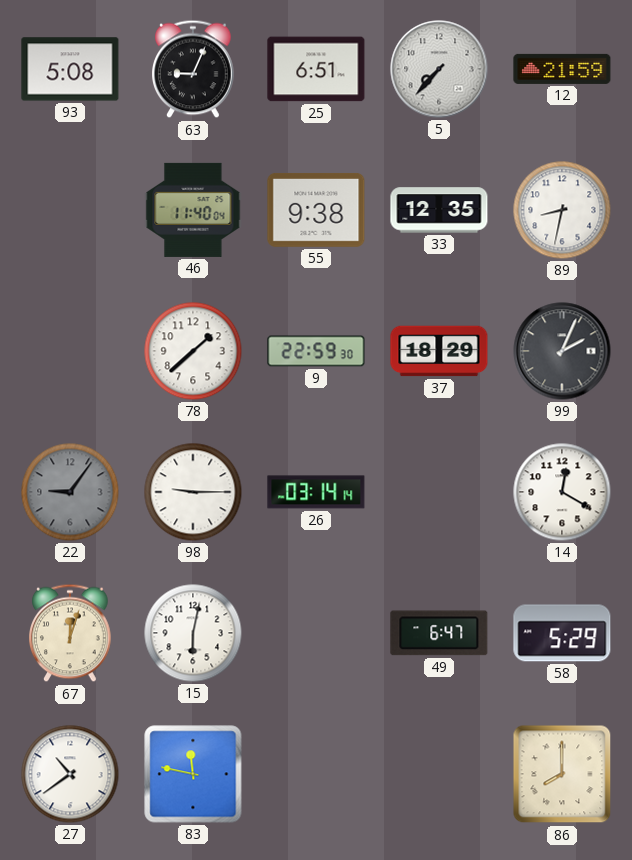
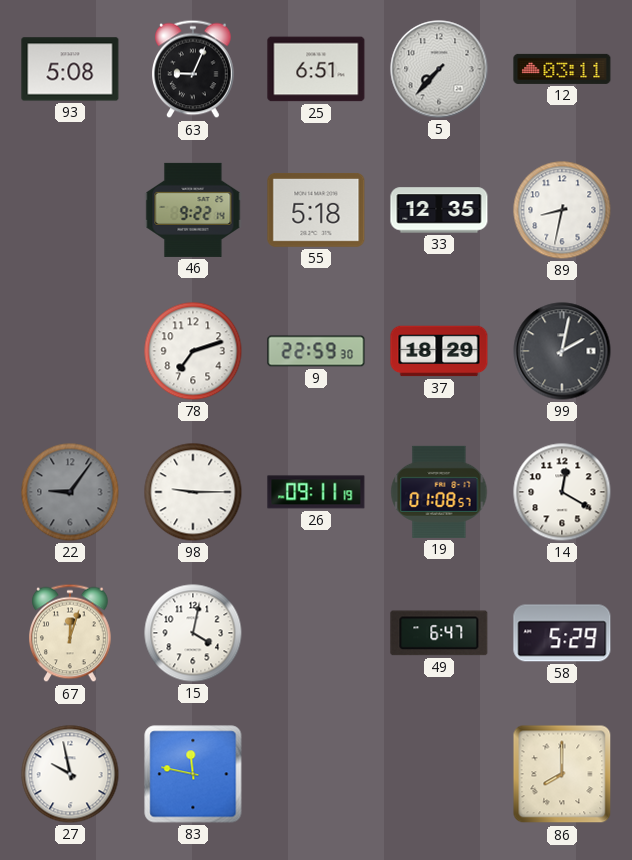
12: 21:59 -> 03:11
46: 11:40 -> 9:22
55: 9:38 -> 5:18
78: 1:38 -> 7:12
99: 2:04 -> 2:02
26: 03:14 -> 09:11
19: none -> 01:08
15: 6:02 -> 4:02
27: 10:39 -> 9:58
